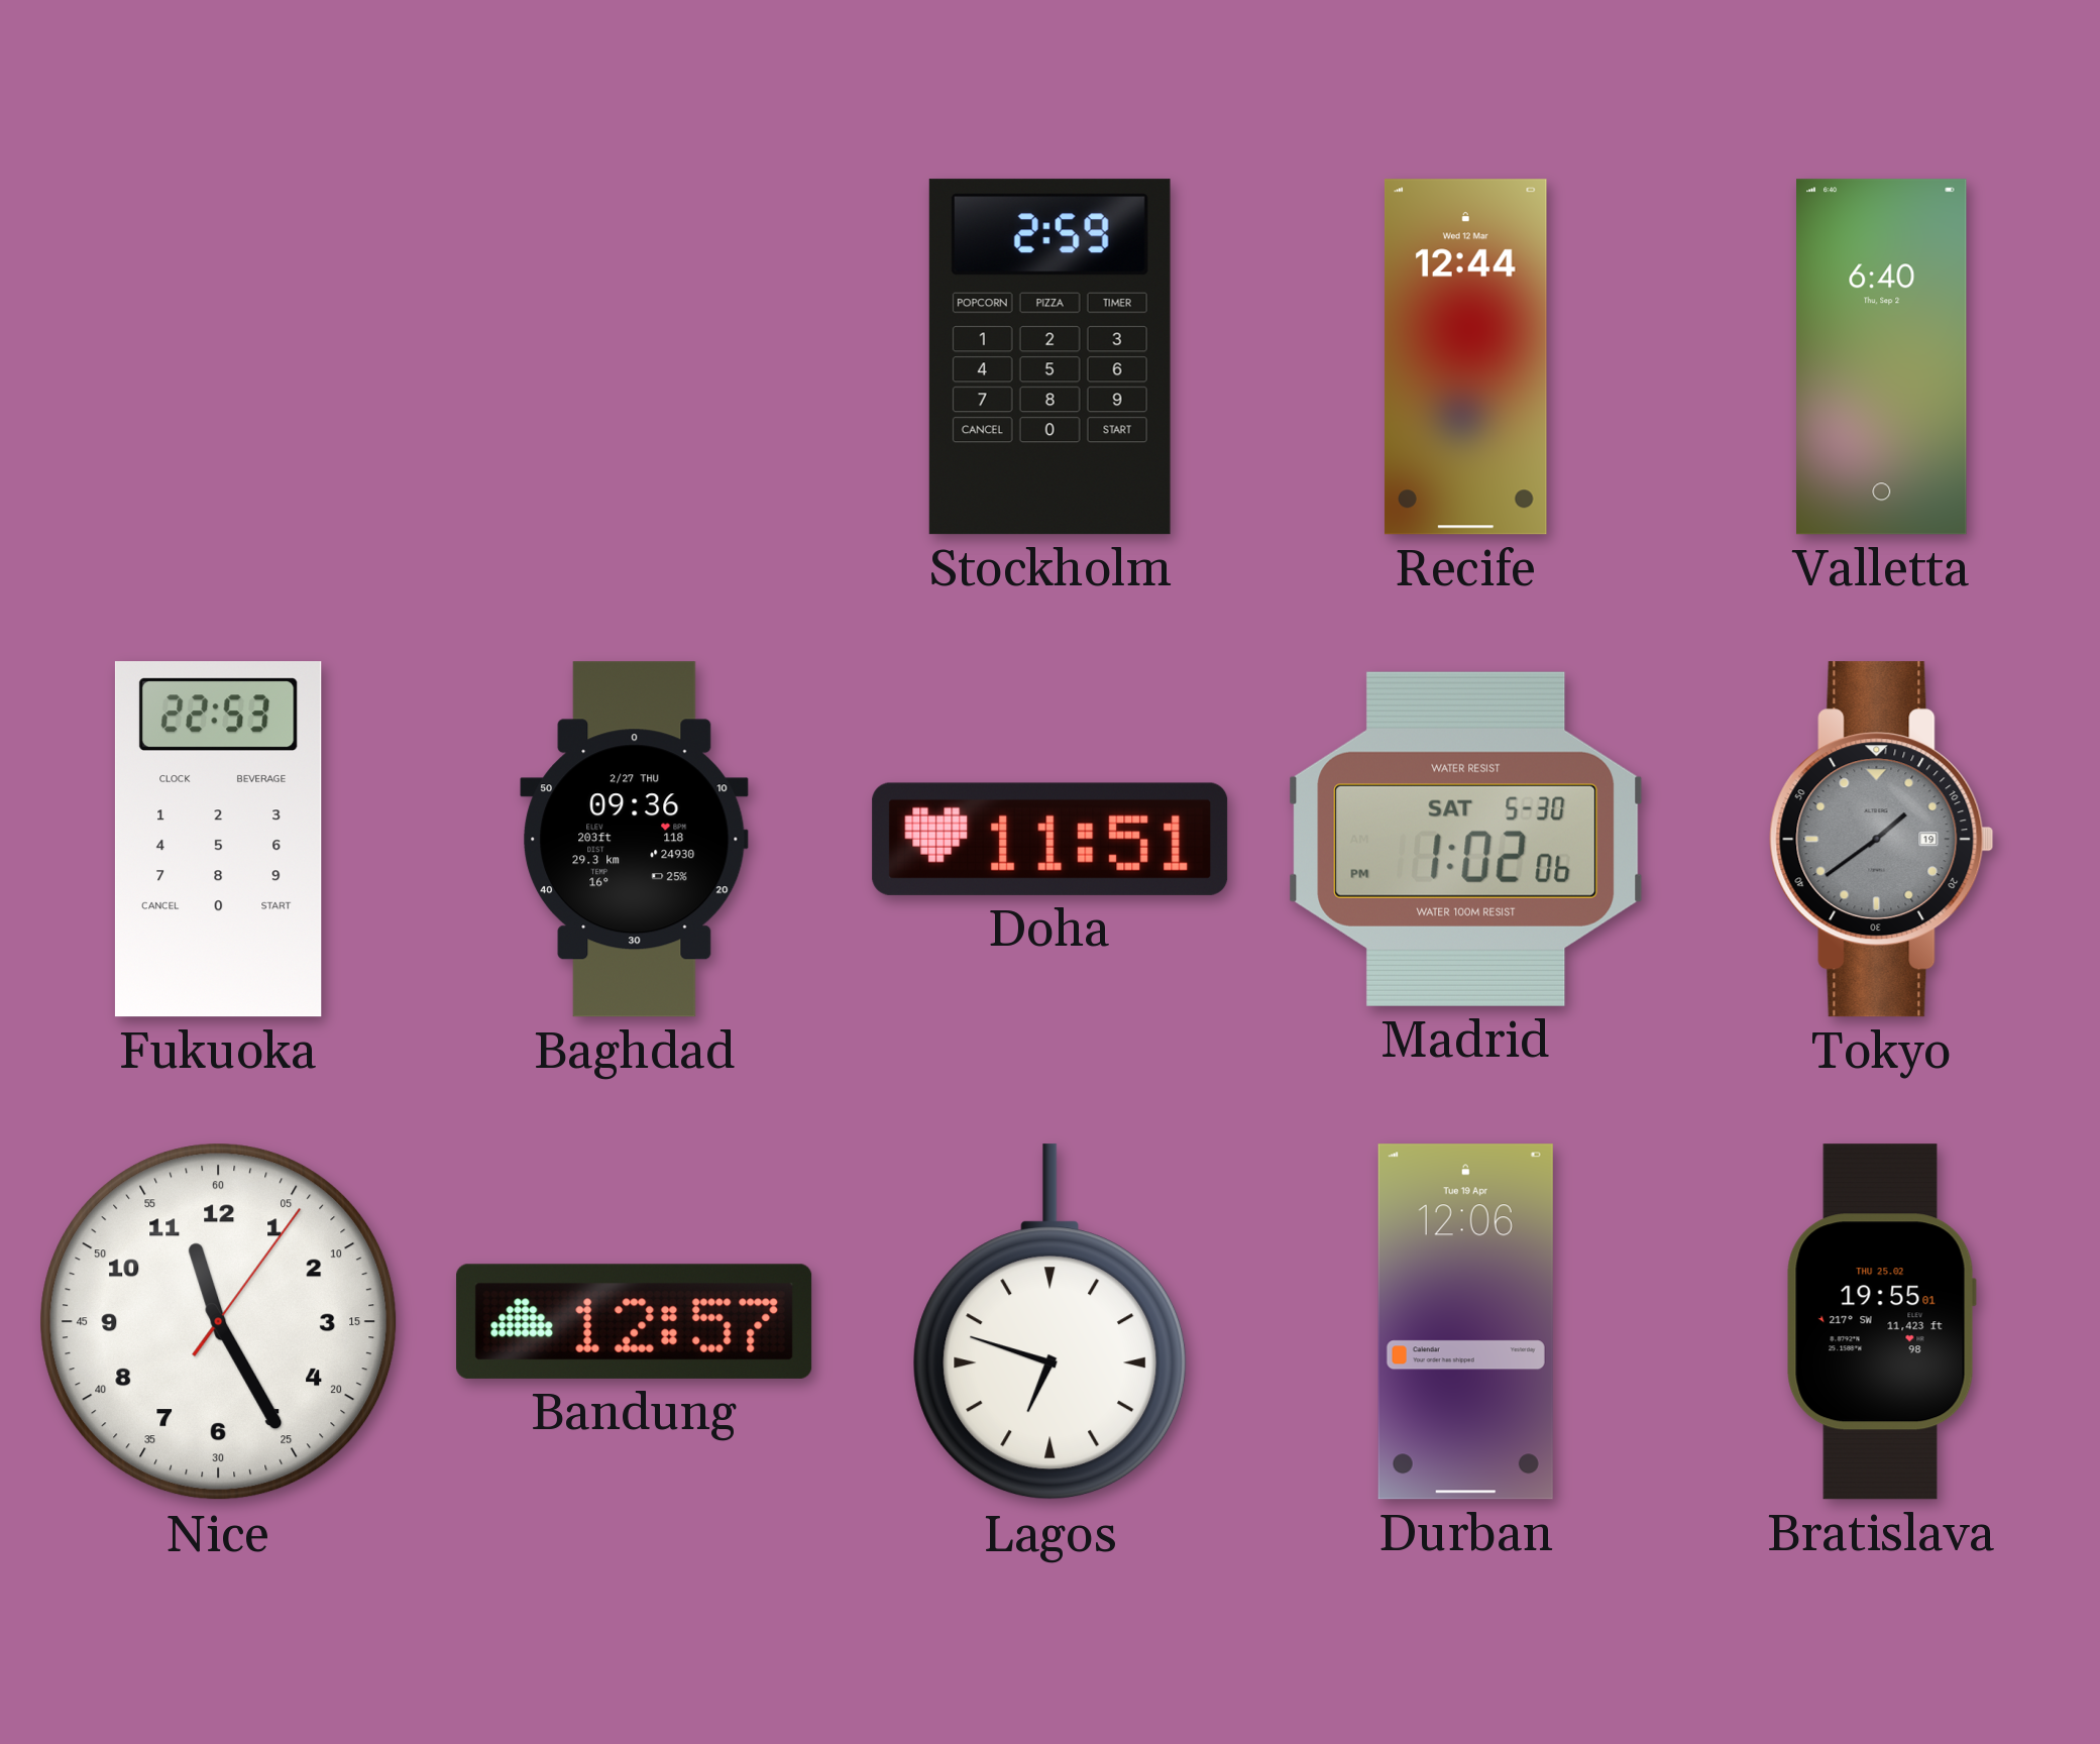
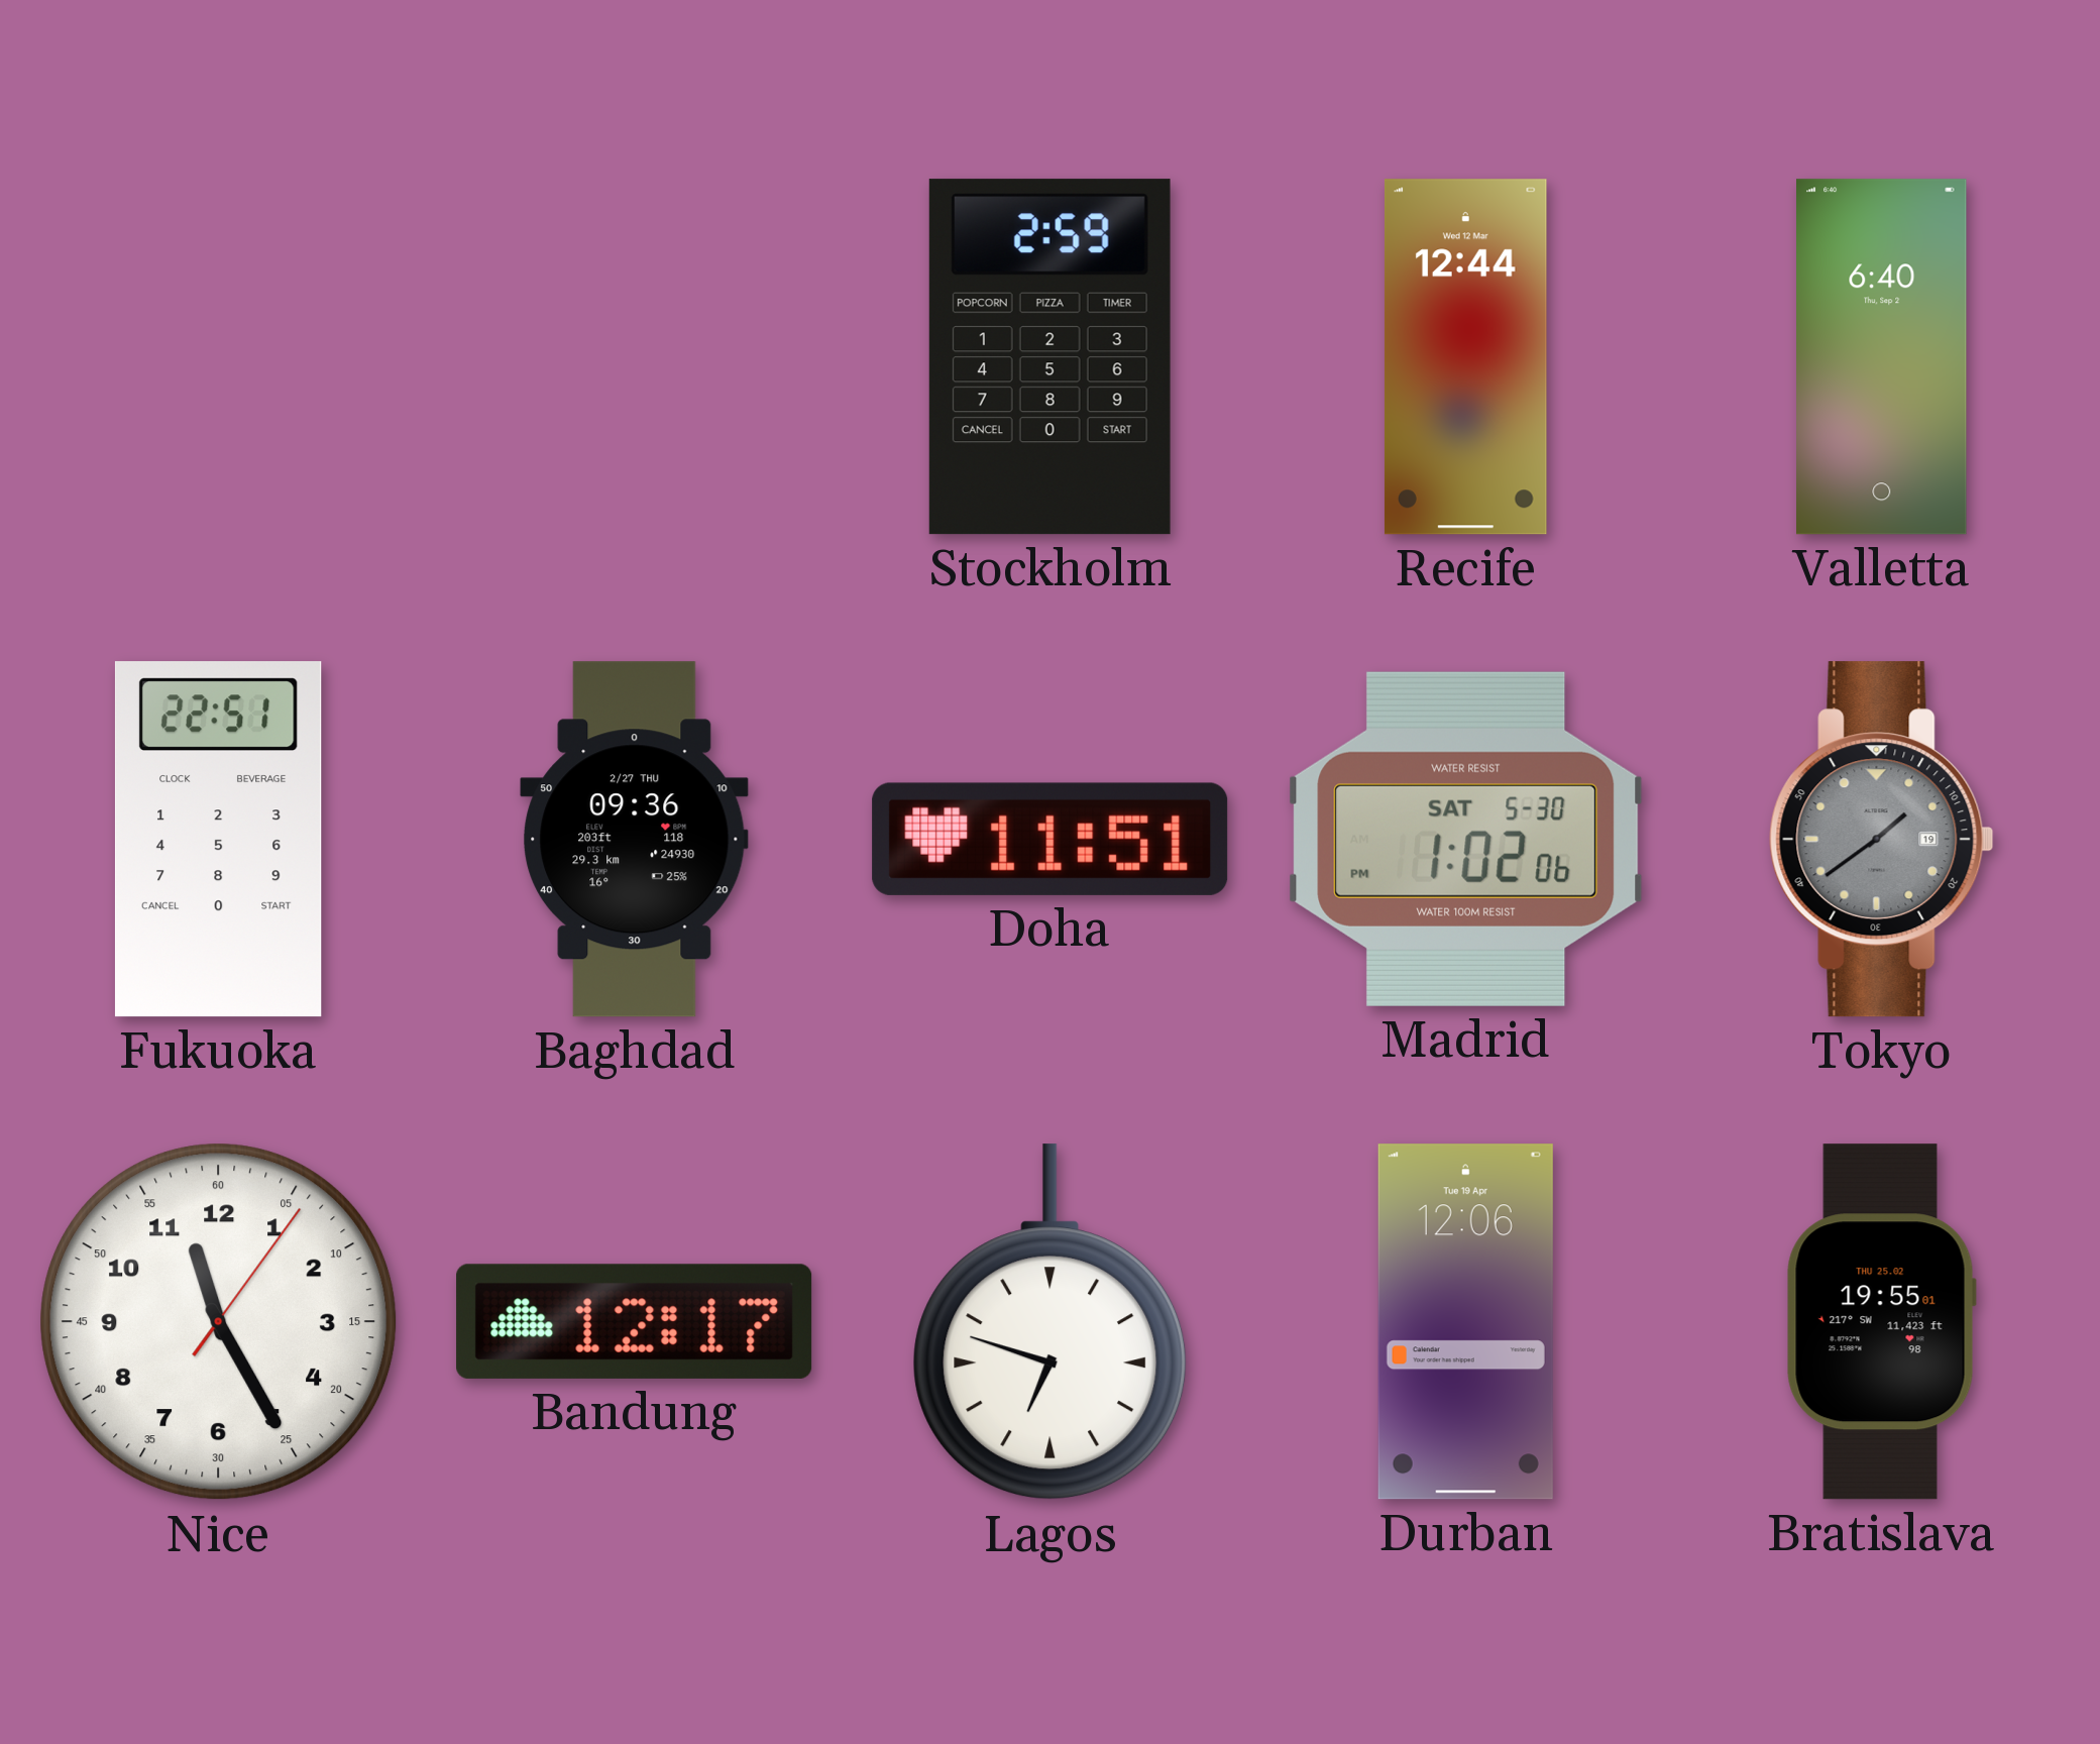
Fukuoka: 22:53 -> 22:51
Bandung: 12:57 -> 12:17
